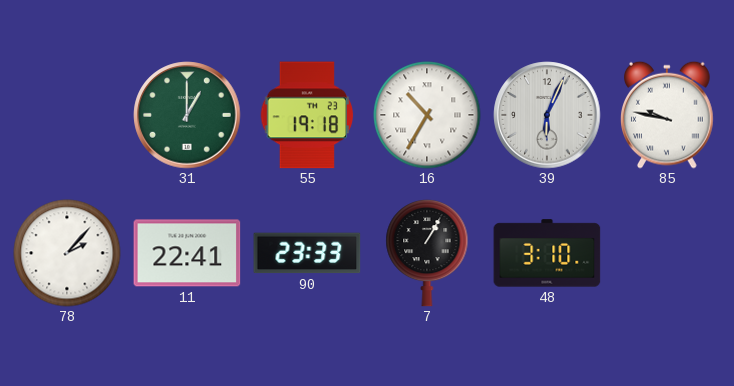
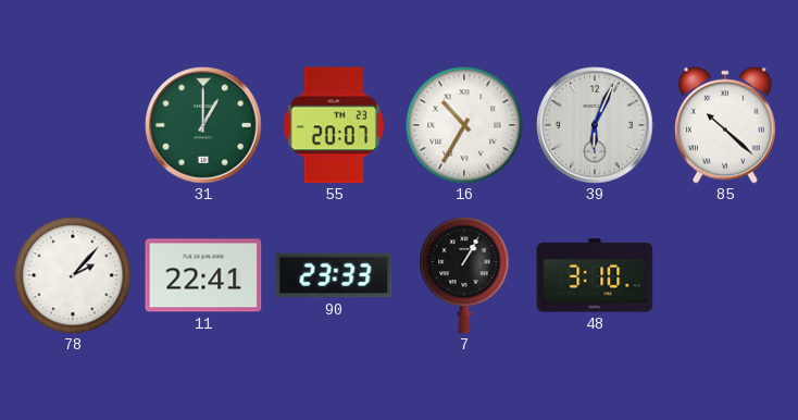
55: 19:18 -> 20:07
85: 9:47 -> 10:22
